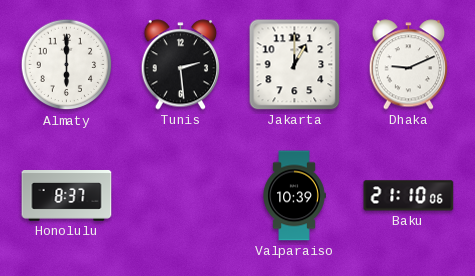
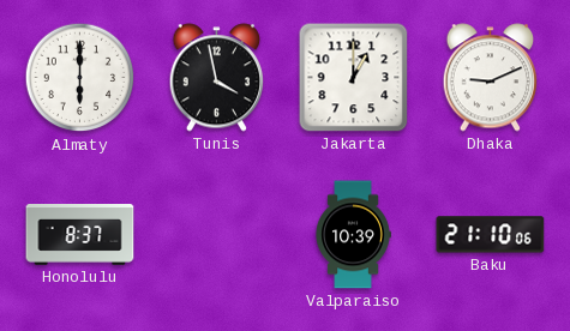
Tunis: 2:29 -> 3:58
